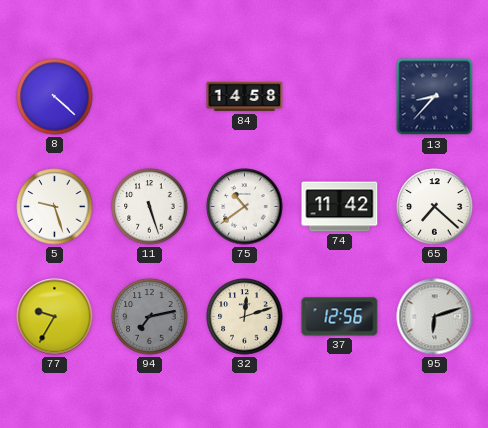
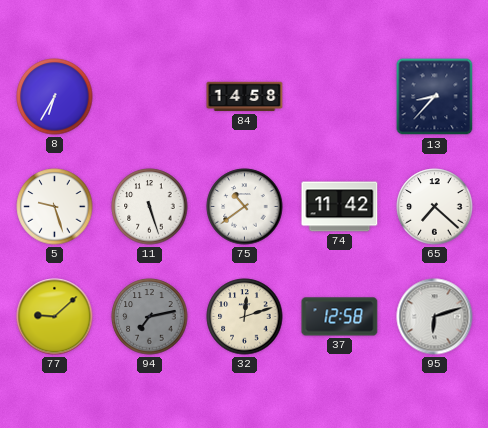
8: 4:22 -> 6:35
77: 9:35 -> 9:08
37: 12:56 -> 12:58
